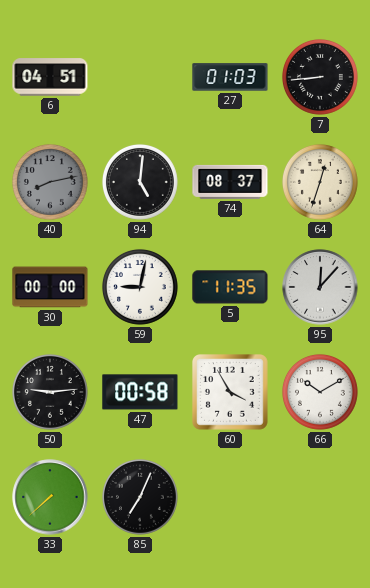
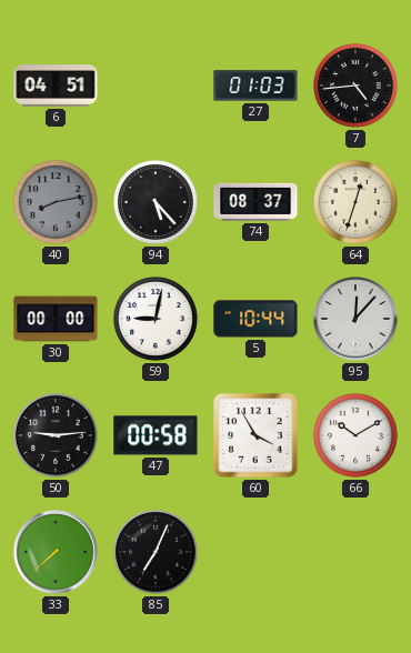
7: 8:44 -> 4:44
94: 5:01 -> 5:23
5: 11:35 -> 10:44
